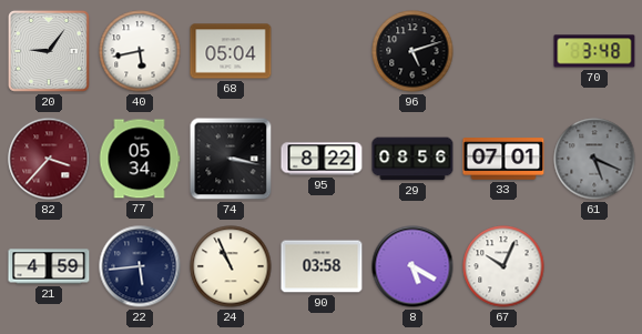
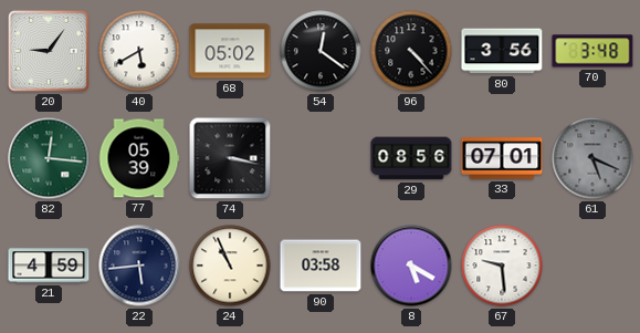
40: 5:43 -> 5:40
68: 05:04 -> 05:02
54: none -> 12:21
96: 5:12 -> 4:23
80: none -> 3:56
82: 3:37 -> 12:16
82 dial: burgundy -> green
77: 05:34 -> 05:39
95: 8:22 -> none
67: 10:04 -> 9:29
